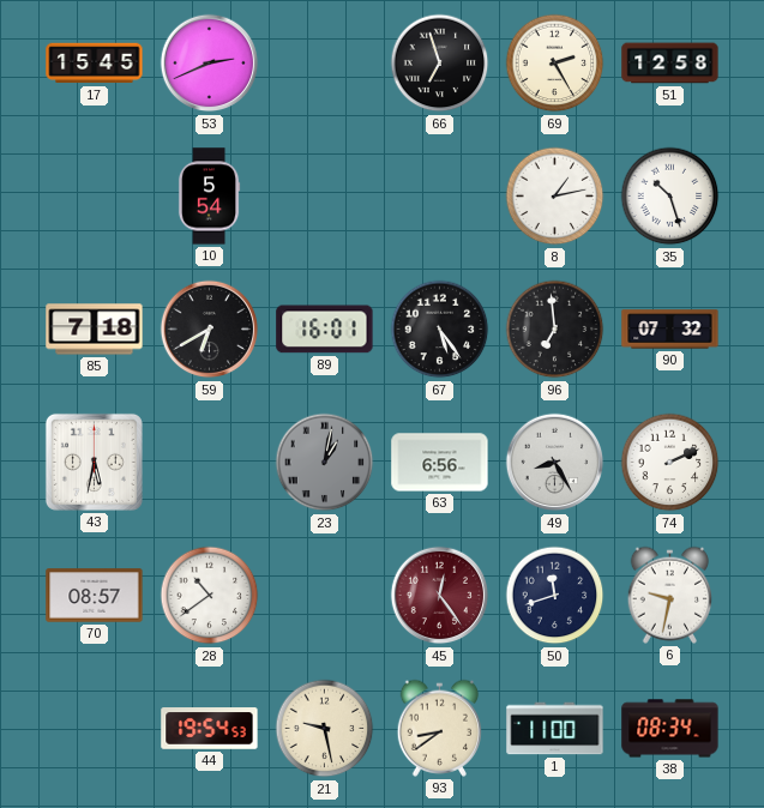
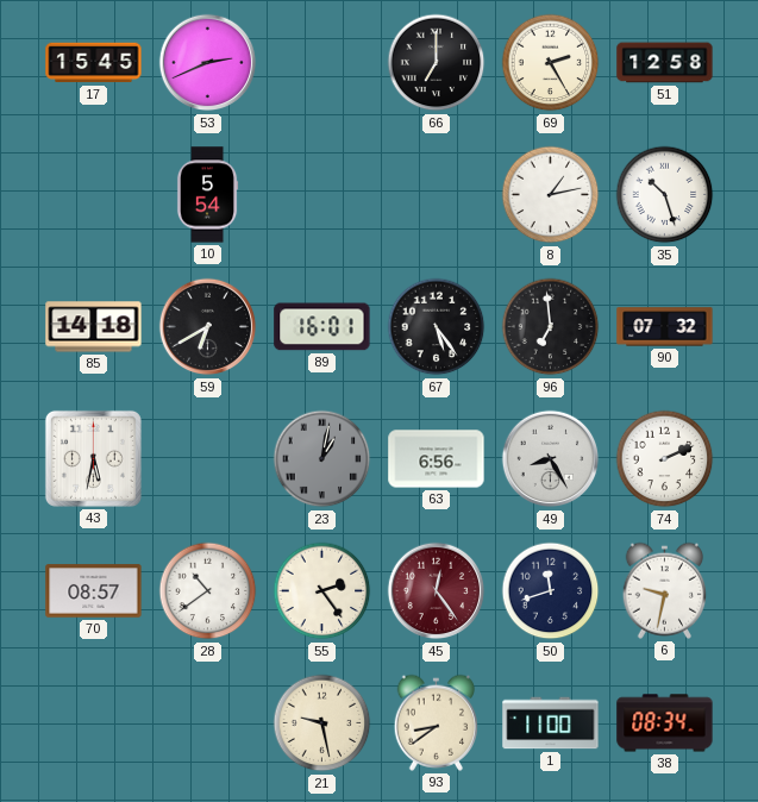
66: 6:57 -> 7:00
85: 7:18 -> 14:18
55: none -> 2:24
44: 19:54 -> none
